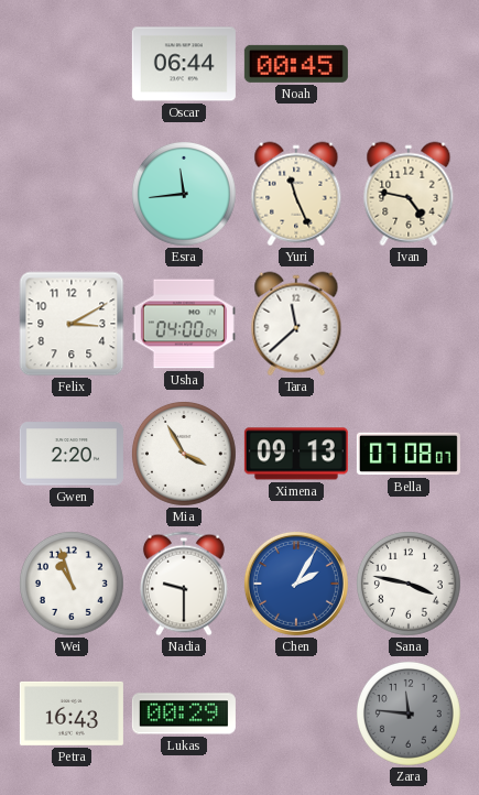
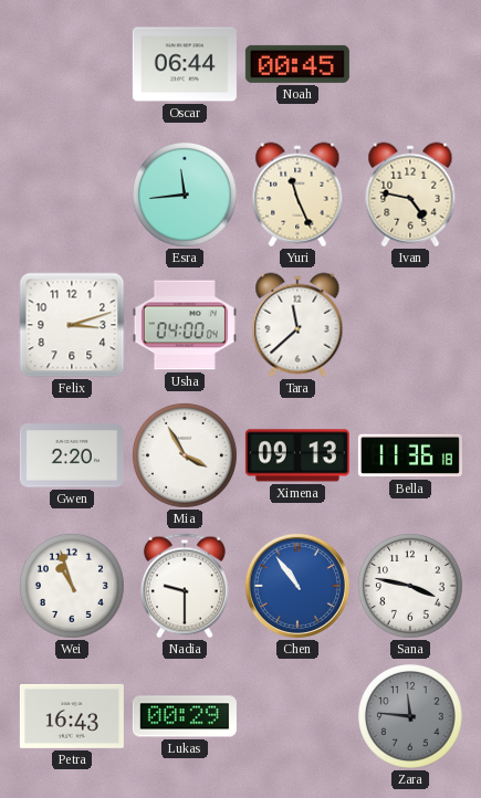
Felix: 3:10 -> 3:12
Bella: 07:08 -> 11:36
Chen: 2:05 -> 10:54
